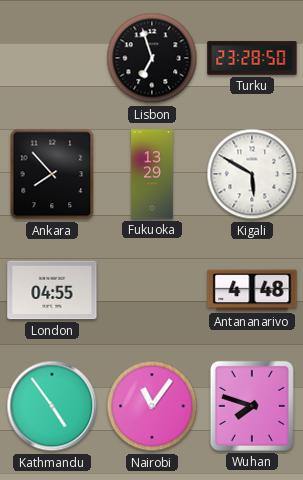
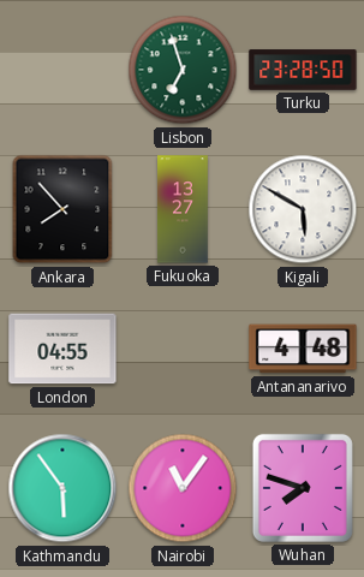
Lisbon dial: black -> green
Fukuoka: 13:29 -> 13:27
Kathmandu: 4:54 -> 5:54
